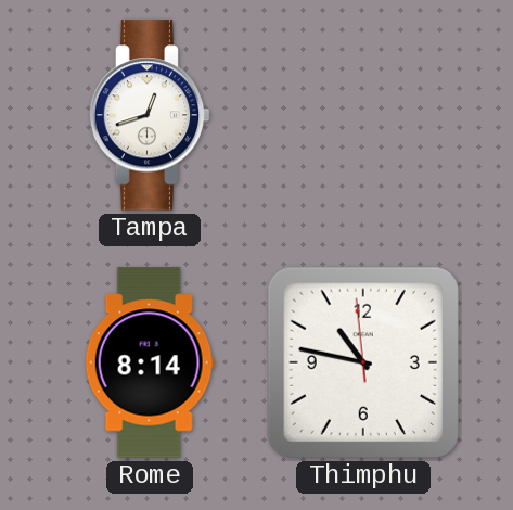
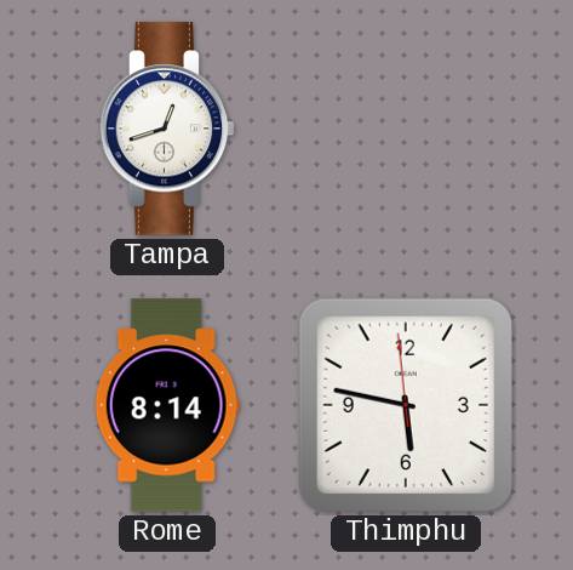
Thimphu: 10:46 -> 5:46
